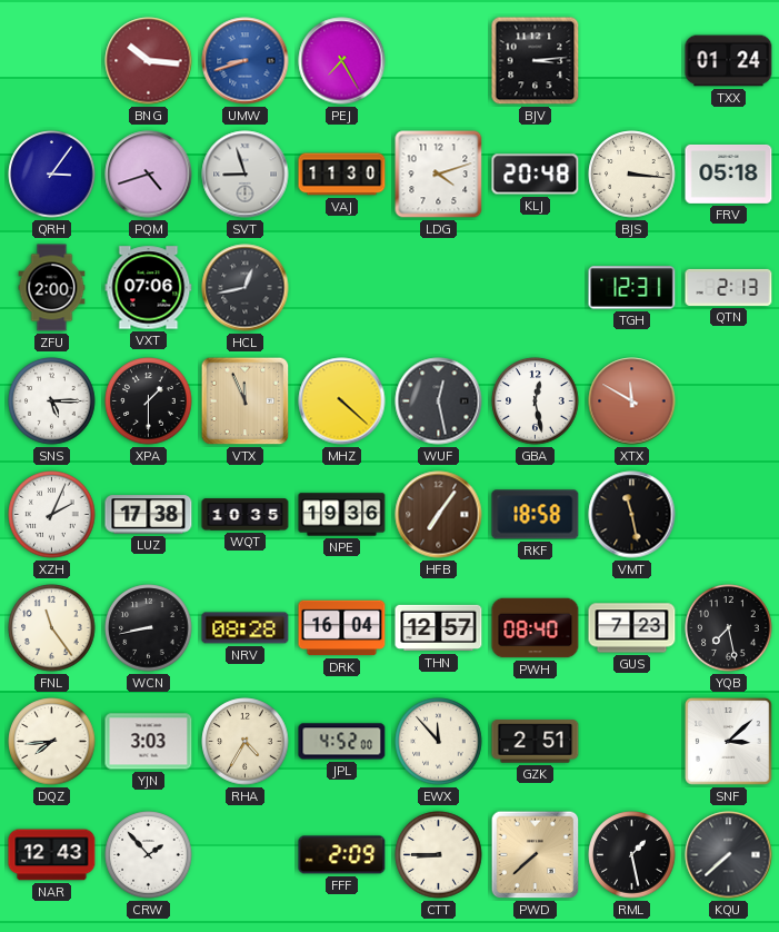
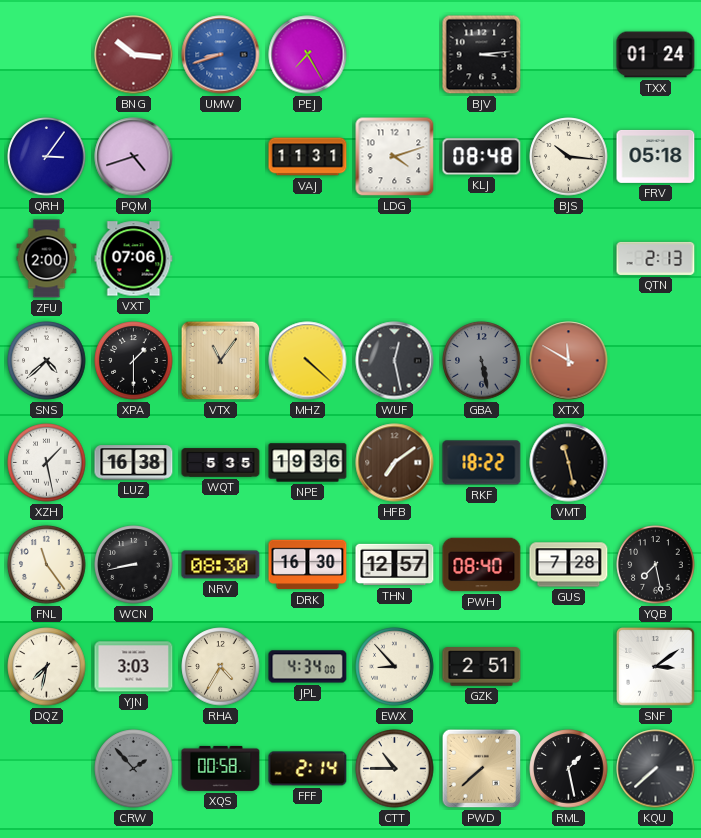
SVT: 8:57 -> none
VAJ: 11:30 -> 11:31
KLJ: 20:48 -> 08:48
BJS: 3:16 -> 10:16
HCL: 12:43 -> none
TGH: 12:31 -> none
SNS: 5:15 -> 4:38
VTX: 11:56 -> 11:06
GBA: 12:28 -> 5:28
GBA dial: white -> grey
XZH: 2:04 -> 1:28
LUZ: 17:38 -> 16:38
WQT: 10:35 -> 5:35
HFB: 7:06 -> 7:09
RKF: 18:58 -> 18:22
NRV: 08:28 -> 08:30
DRK: 16:04 -> 16:30
GUS: 7:23 -> 7:28
DQZ: 7:44 -> 7:32
JPL: 4:52 -> 4:34
EWX: 11:53 -> 8:53
SNF: 3:08 -> 3:09
NAR: 12:43 -> none
CRW dial: white -> grey
XQS: none -> 00:58
FFF: 2:09 -> 2:14
CTT: 8:45 -> 10:45
